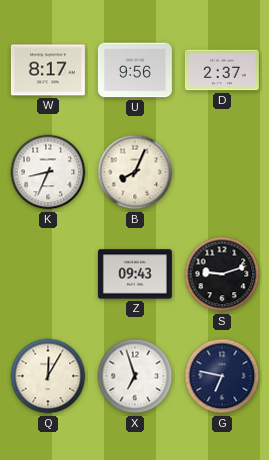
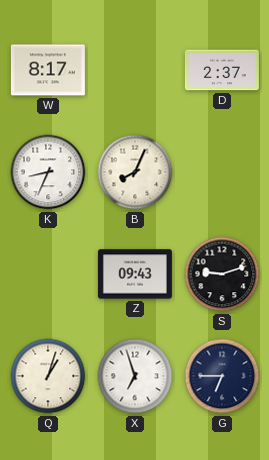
U: 9:56 -> none
Q: 12:05 -> 1:03
G: 6:47 -> 6:45
